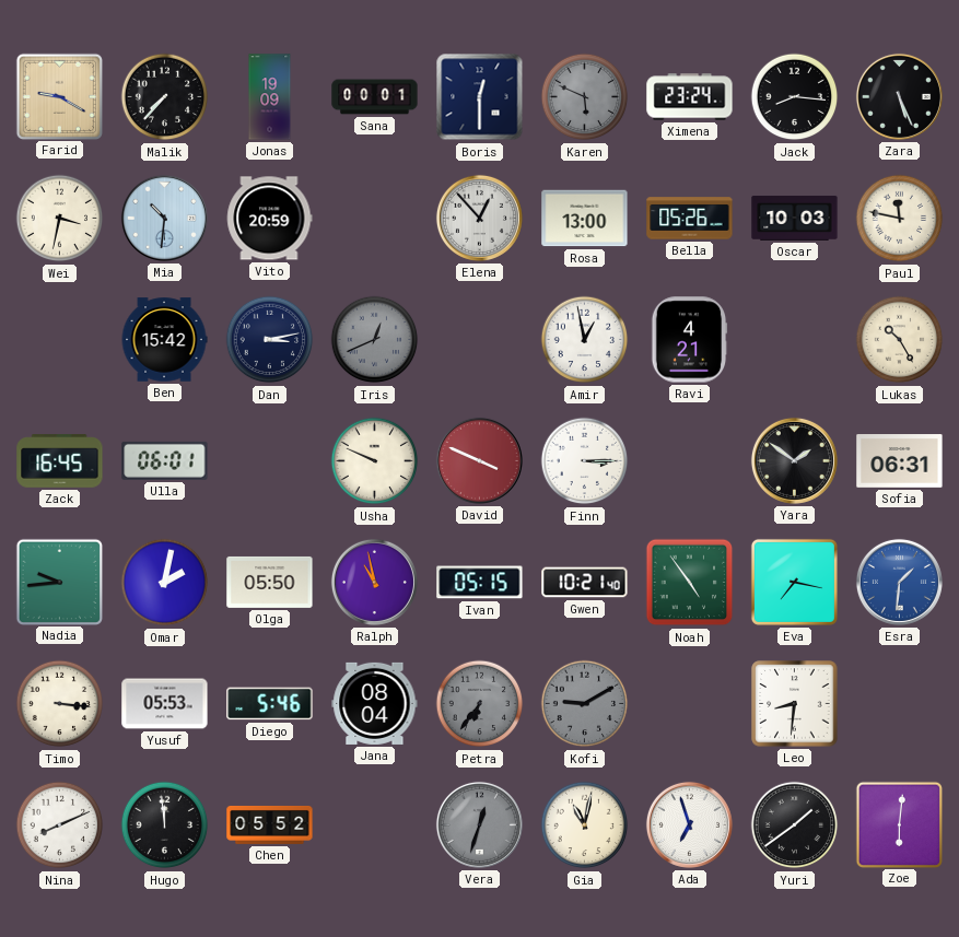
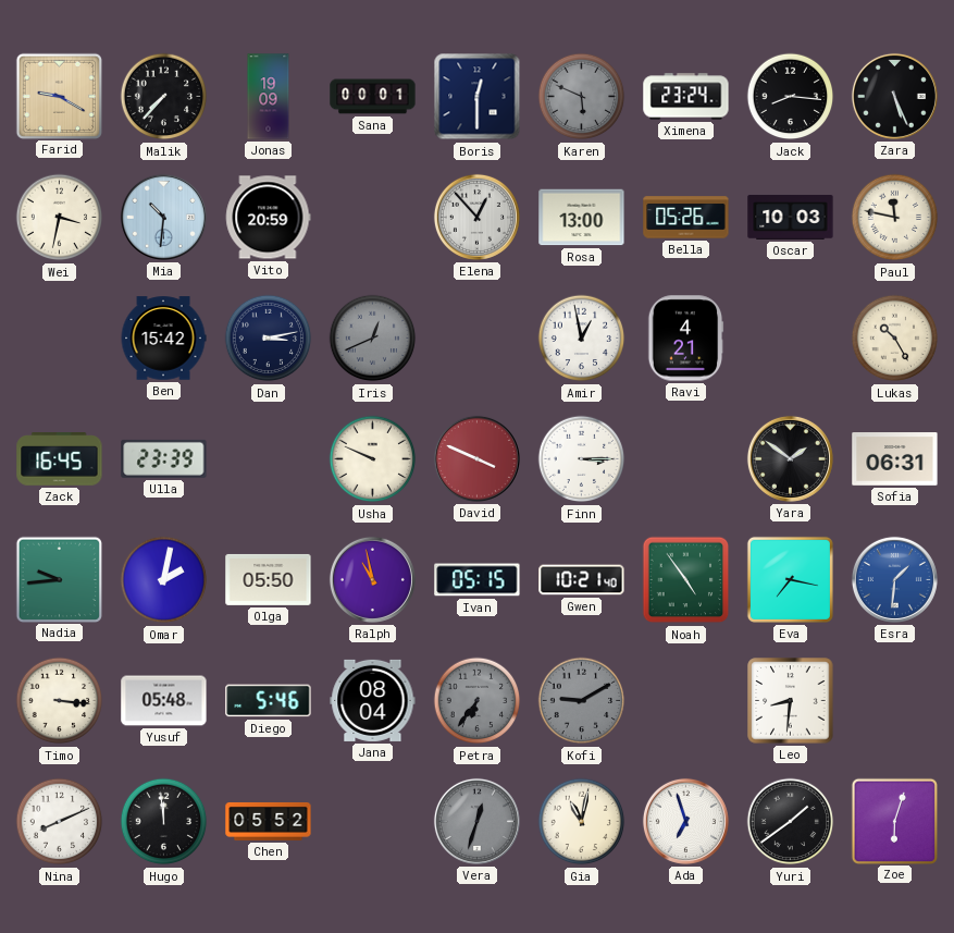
Ulla: 06:01 -> 23:39
Yusuf: 05:53 -> 05:48
Zoe: 6:01 -> 6:03
